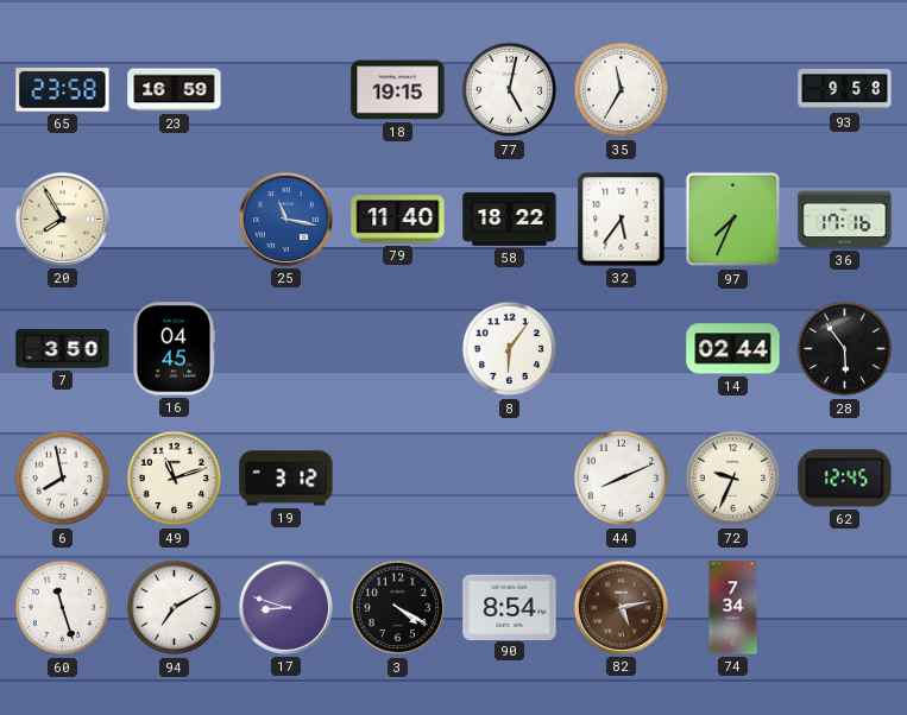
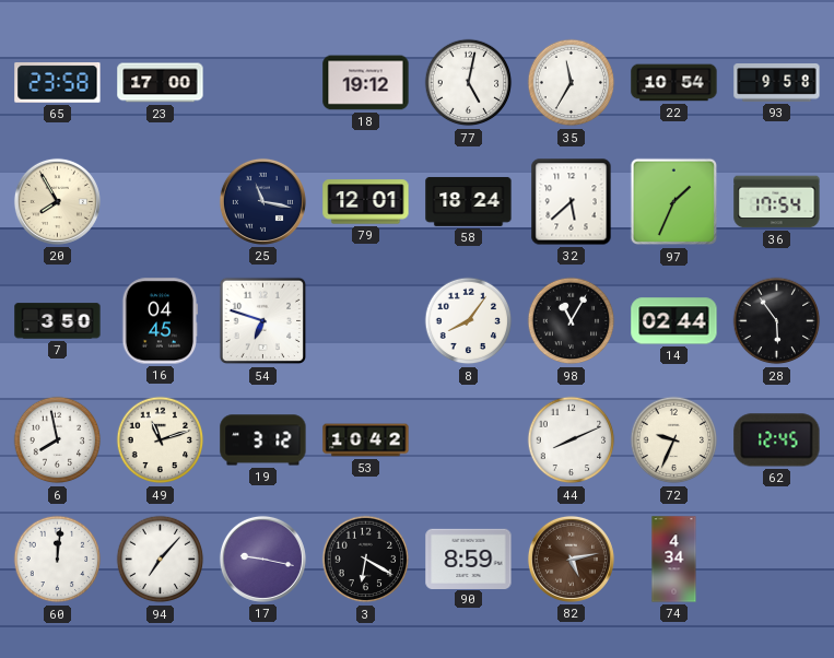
23: 16:59 -> 17:00
18: 19:15 -> 19:12
22: none -> 10:54
25 dial: blue -> navy
79: 11:40 -> 12:01
58: 18:22 -> 18:24
32: 5:36 -> 5:38
97: 7:34 -> 1:34
36: 17:16 -> 17:54
54: none -> 6:48
8: 6:06 -> 8:06
98: none -> 11:05
53: none -> 10:42
60: 11:27 -> 12:01
94: 7:10 -> 7:07
17: 8:48 -> 9:17
3: 4:20 -> 6:20
90: 8:54 -> 8:59
74: 7:34 -> 4:34
